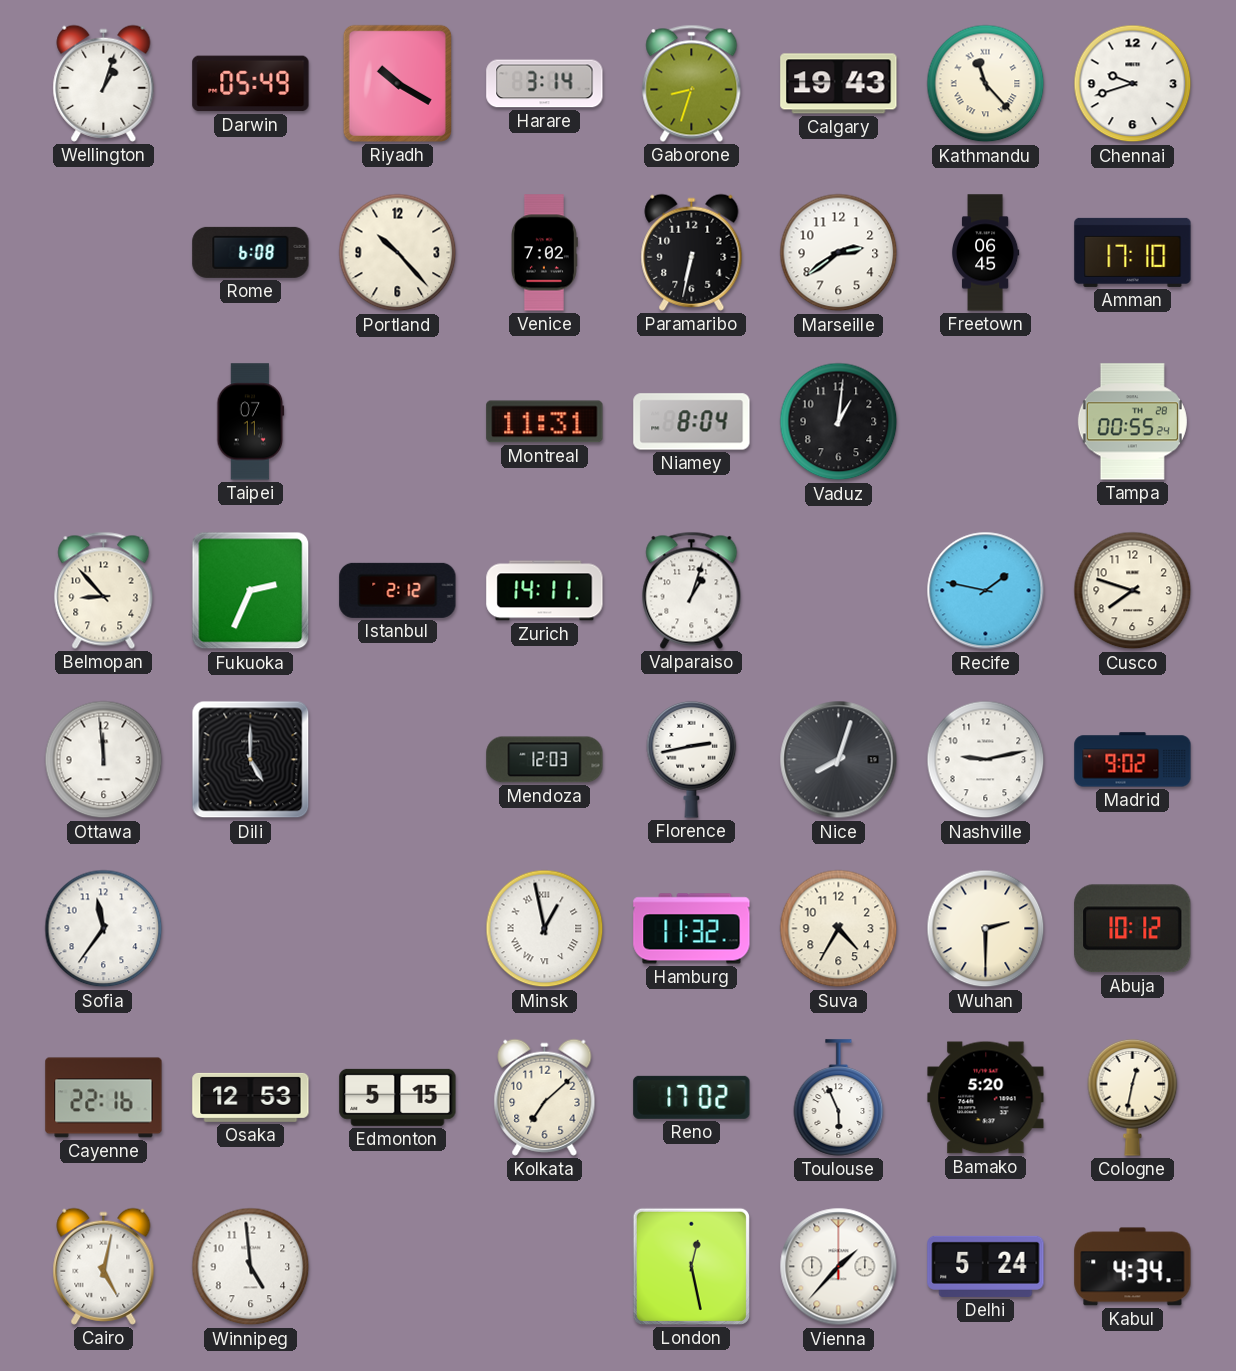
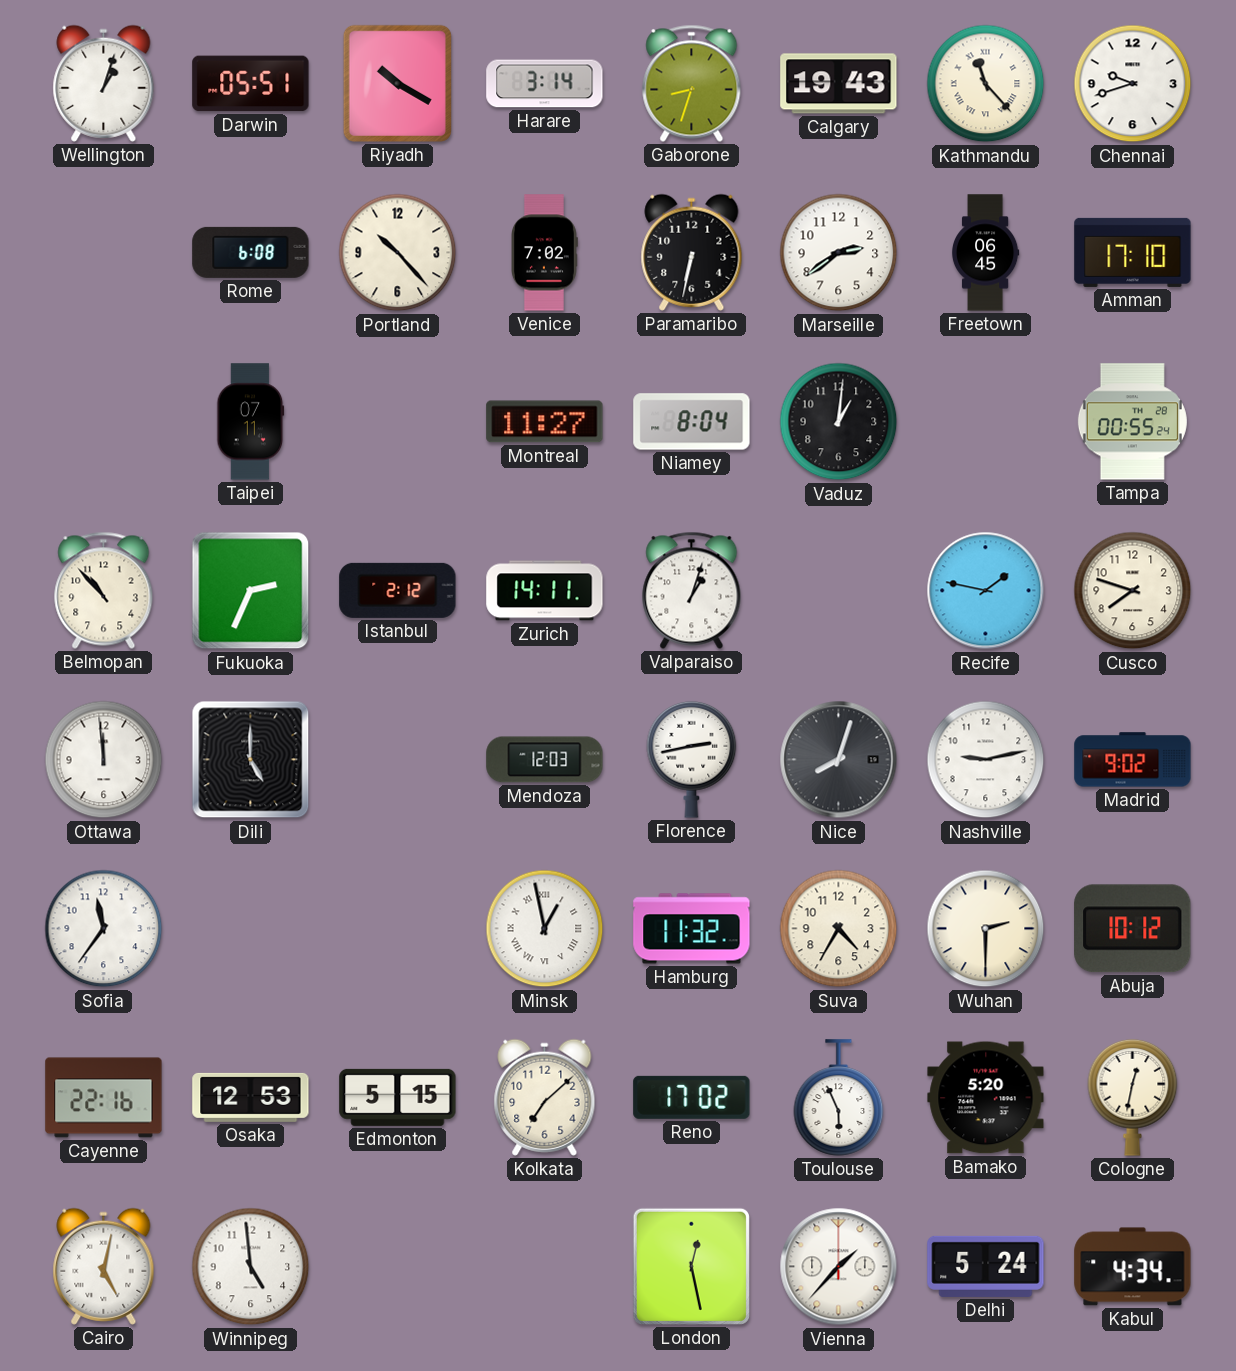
Darwin: 05:49 -> 05:51
Montreal: 11:31 -> 11:27
Belmopan: 8:53 -> 10:53
